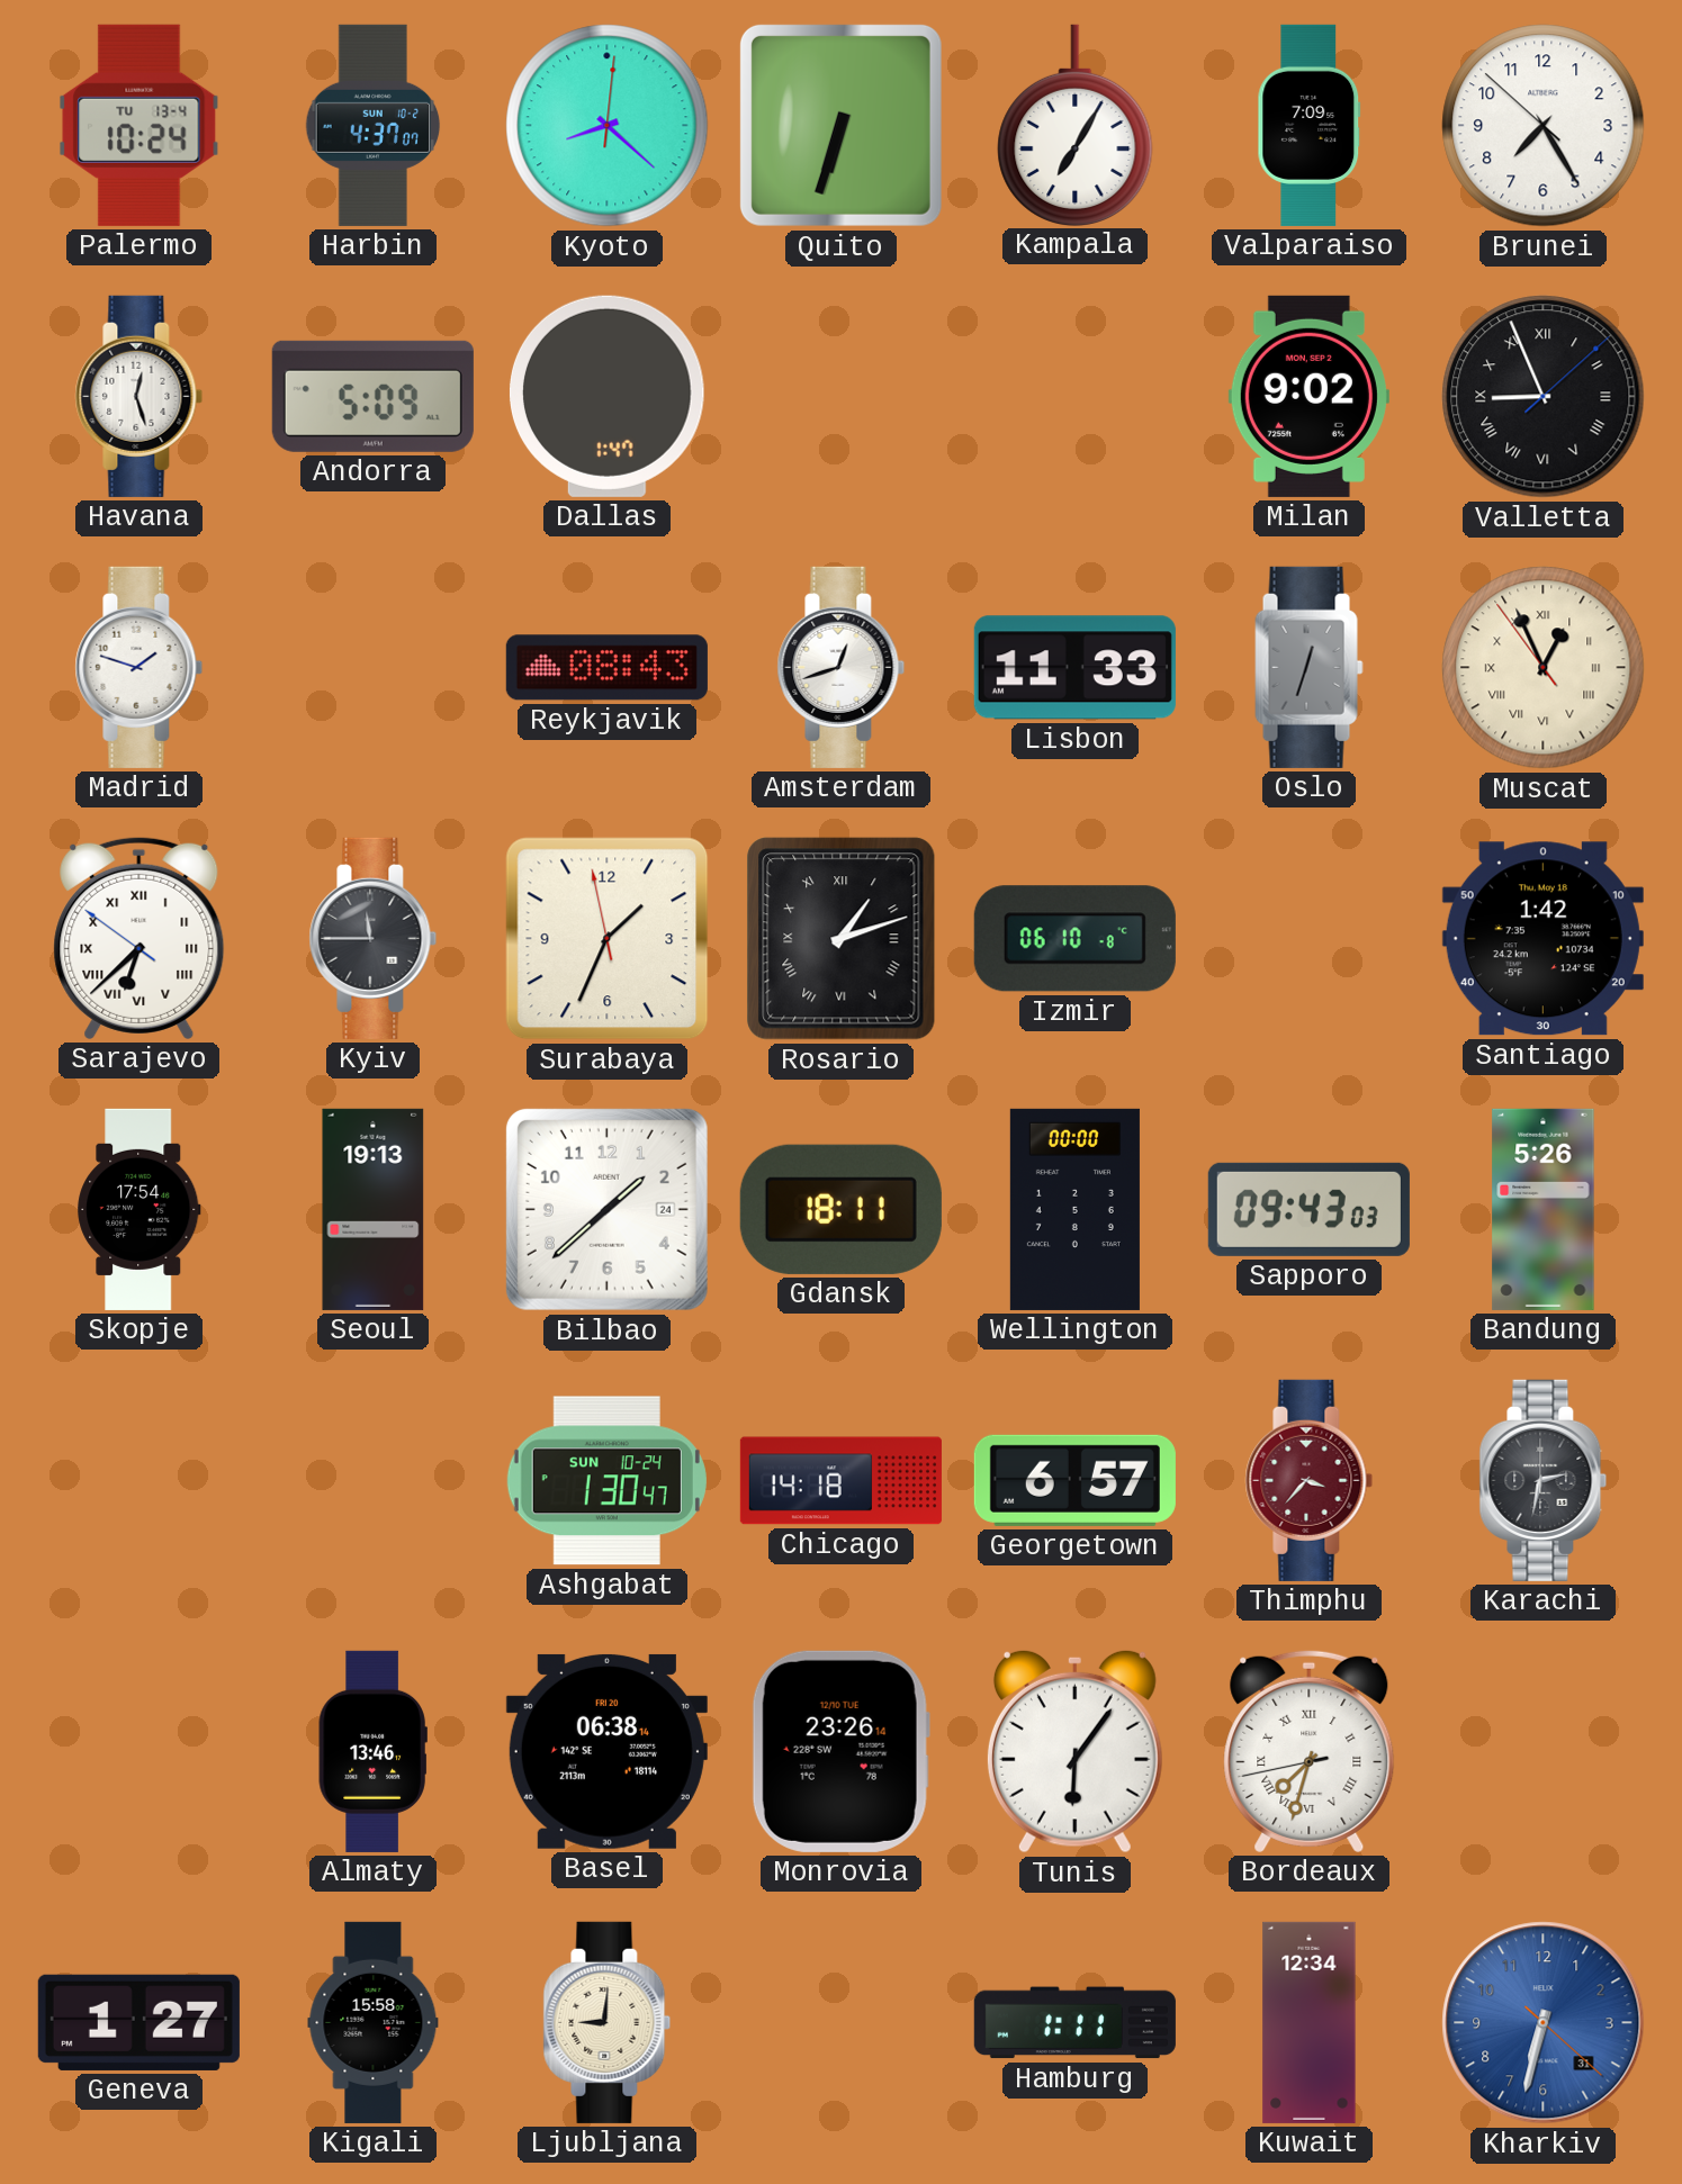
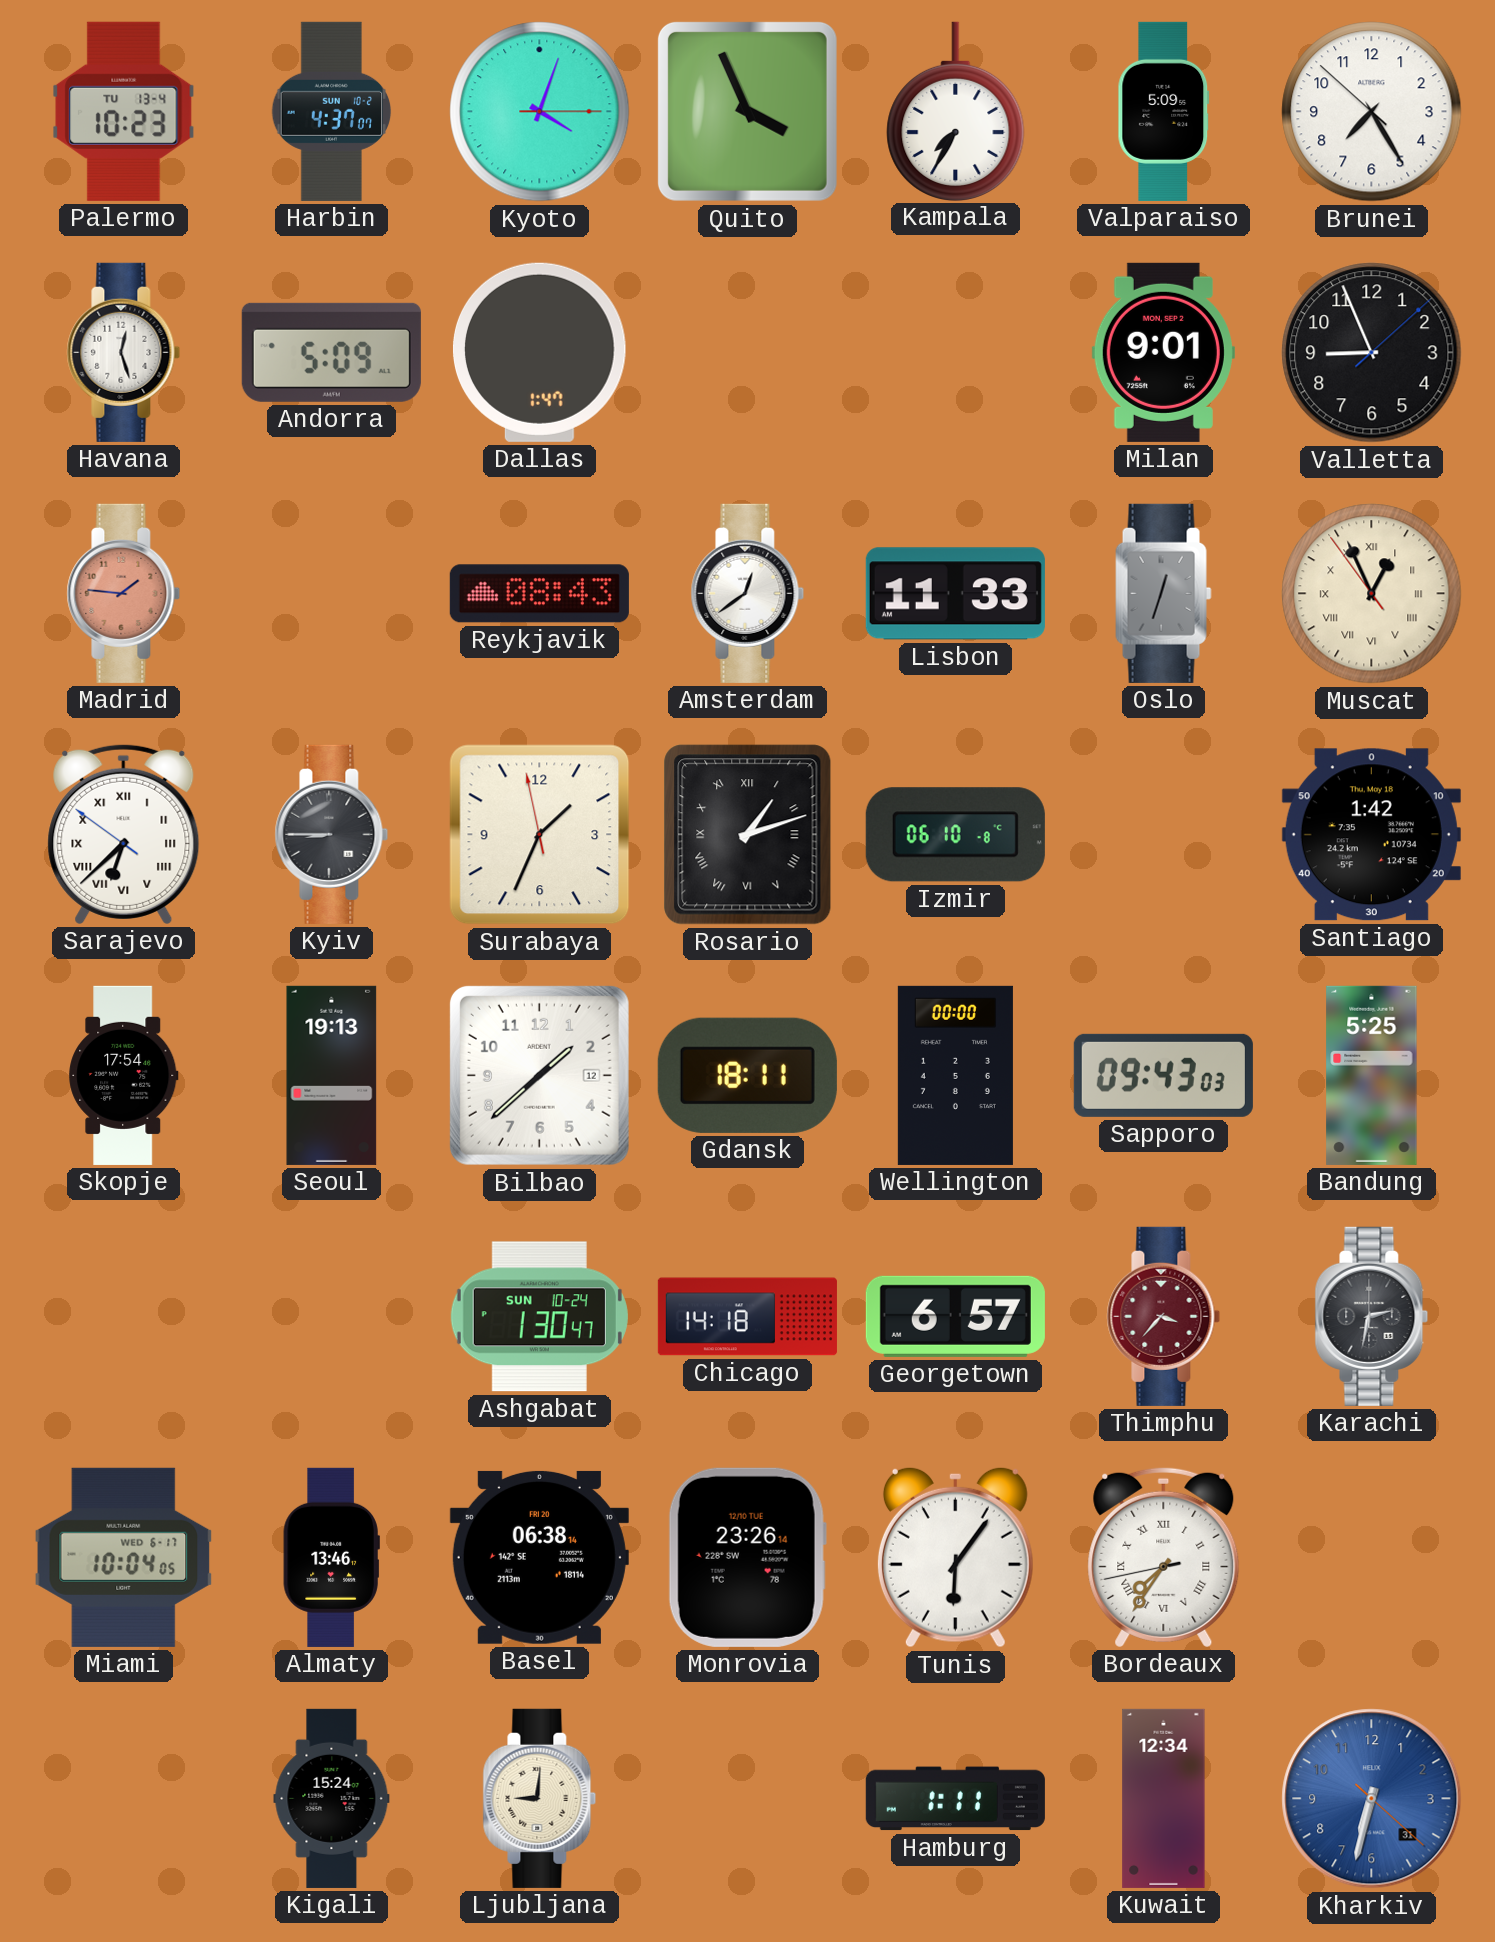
Palermo: 10:24 -> 10:23
Kyoto: 8:22 -> 4:03
Quito: 6:33 -> 3:56
Kampala: 7:05 -> 7:35
Valparaiso: 7:09 -> 5:09
Milan: 9:02 -> 9:01
Valletta numerals: Roman -> Arabic
Madrid: 1:48 -> 1:46
Madrid dial: white -> salmon
Amsterdam: 12:42 -> 12:39
Kyiv: 11:45 -> 8:45
Bilbao date: 24 -> 12
Bandung: 5:26 -> 5:25
Miami: none -> 10:04
Bordeaux: 7:32 -> 7:35
Geneva: 1:27 -> none
Kigali: 15:58 -> 15:24
